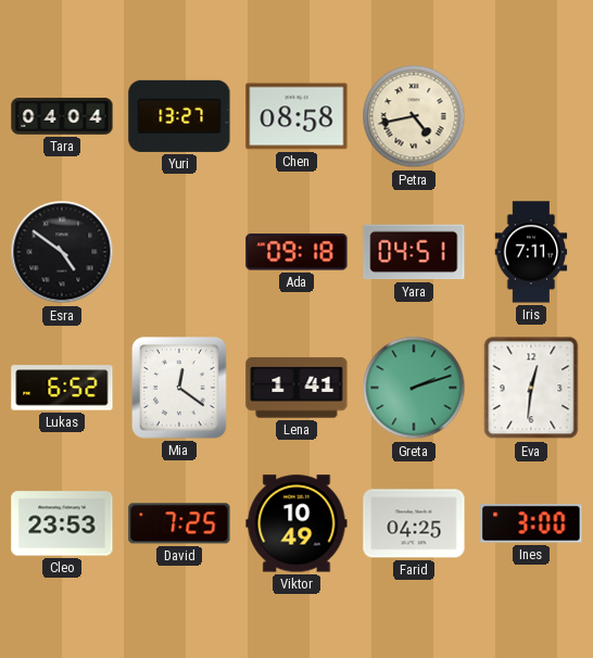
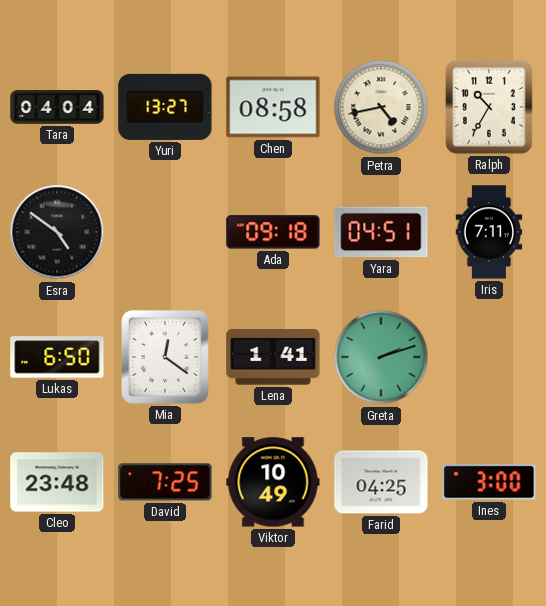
Ralph: none -> 10:35
Lukas: 6:52 -> 6:50
Eva: 12:31 -> none
Cleo: 23:53 -> 23:48
